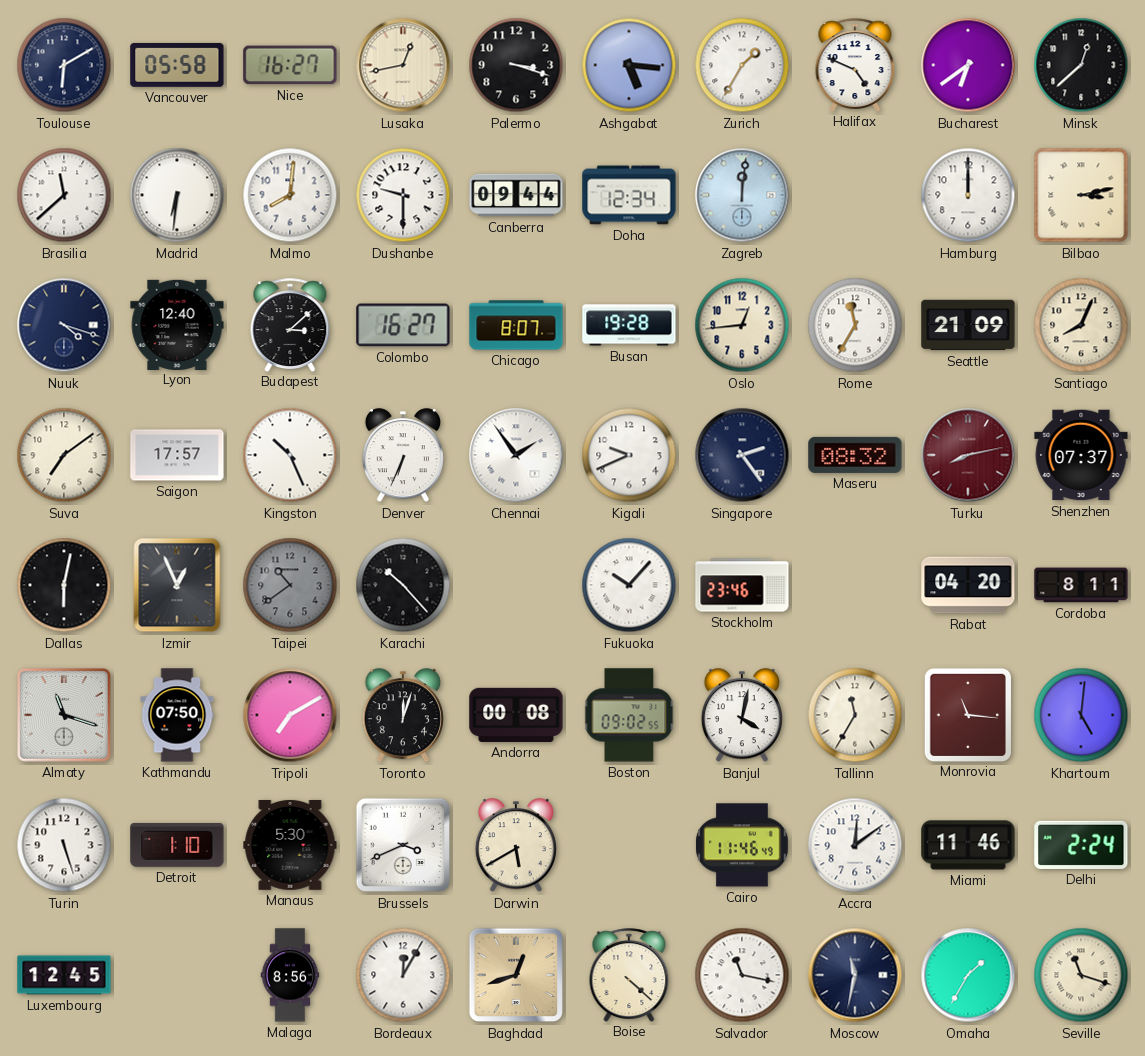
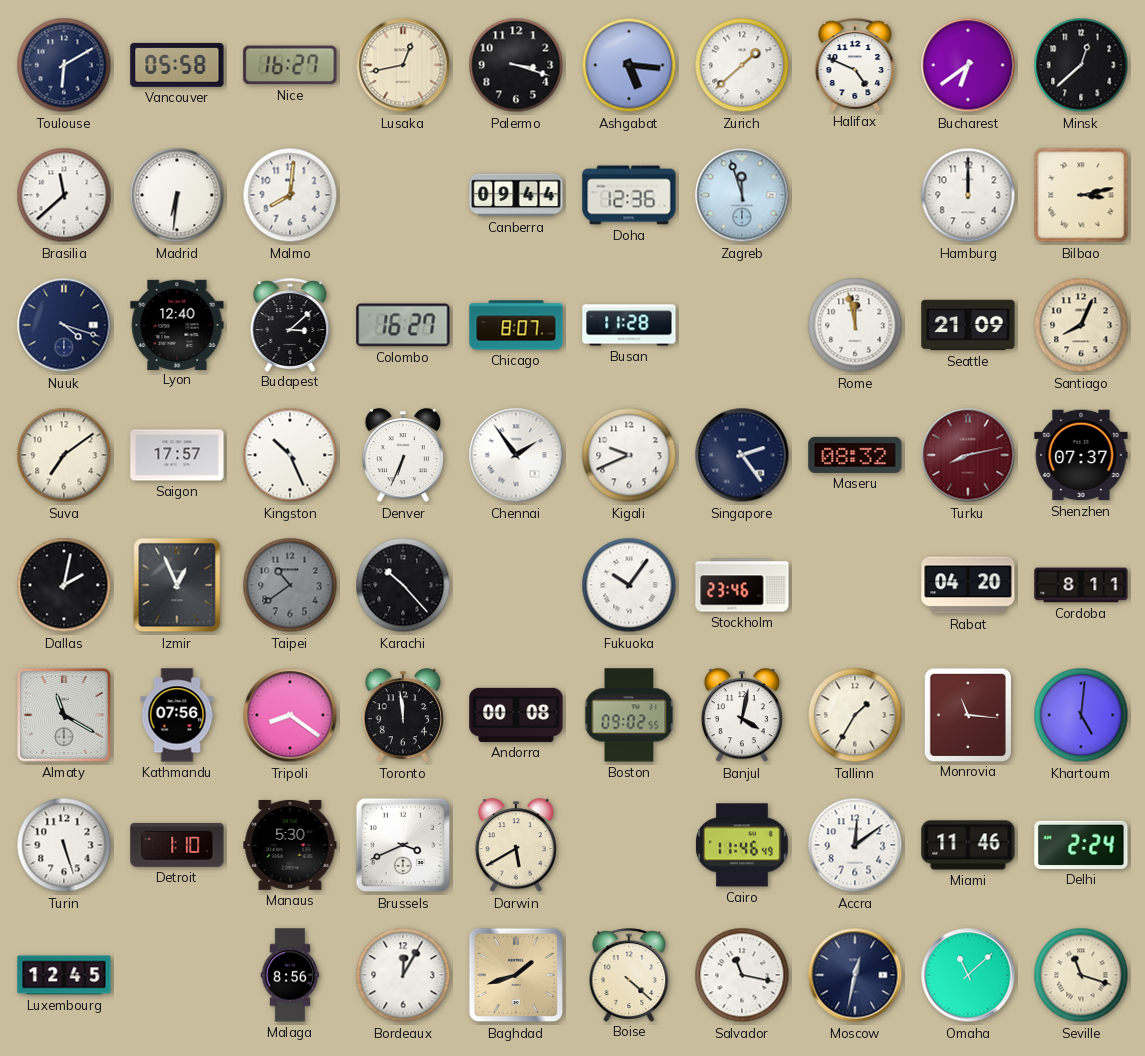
Zurich: 1:35 -> 1:38
Dushanbe: 9:30 -> none
Doha: 12:34 -> 12:36
Zagreb: 12:01 -> 11:57
Busan: 19:28 -> 11:28
Oslo: 12:44 -> none
Rome: 11:35 -> 11:58
Dallas: 6:02 -> 2:02
Fukuoka: 10:07 -> 10:06
Almaty: 11:18 -> 11:20
Kathmandu: 07:50 -> 07:56
Tripoli: 7:10 -> 8:21
Toronto: 12:03 -> 11:59
Tallinn: 11:35 -> 1:35
Baghdad: 12:42 -> 1:42
Moscow: 11:32 -> 12:32
Omaha: 1:35 -> 11:08
